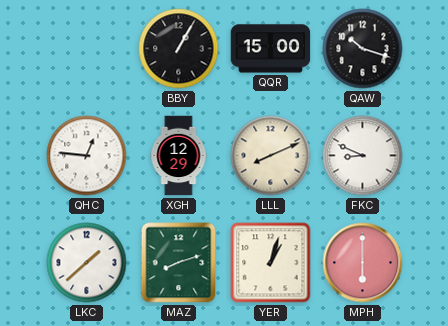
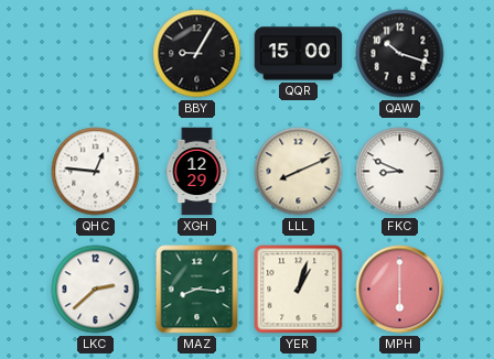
BBY: 1:05 -> 9:05
LKC: 1:38 -> 2:38
MAZ: 8:12 -> 8:16
